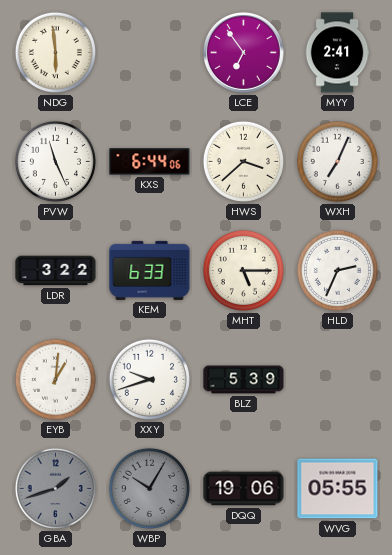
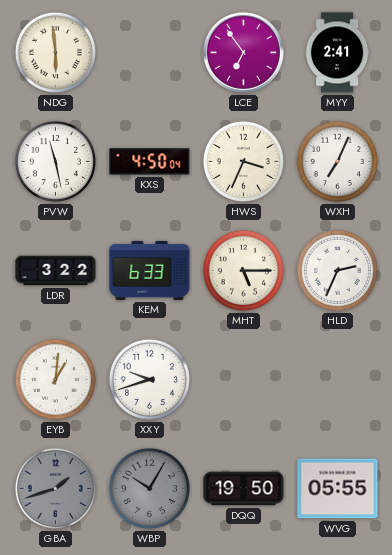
PVW: 11:26 -> 11:28
KXS: 6:44 -> 4:50
HWS: 3:38 -> 3:34
BLZ: 5:39 -> none
DQQ: 19:06 -> 19:50
